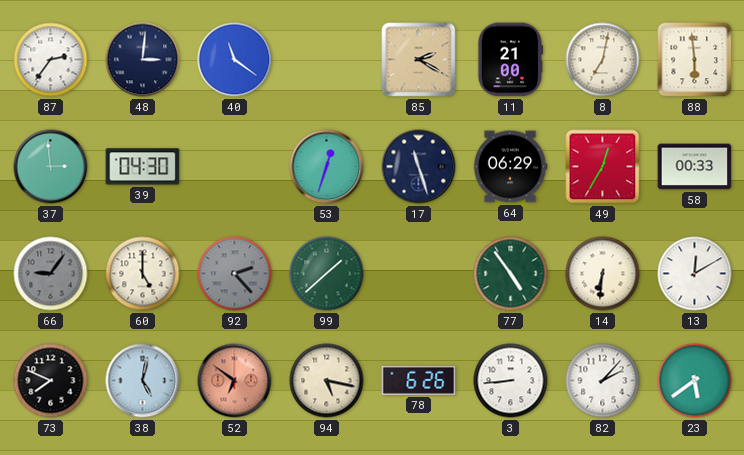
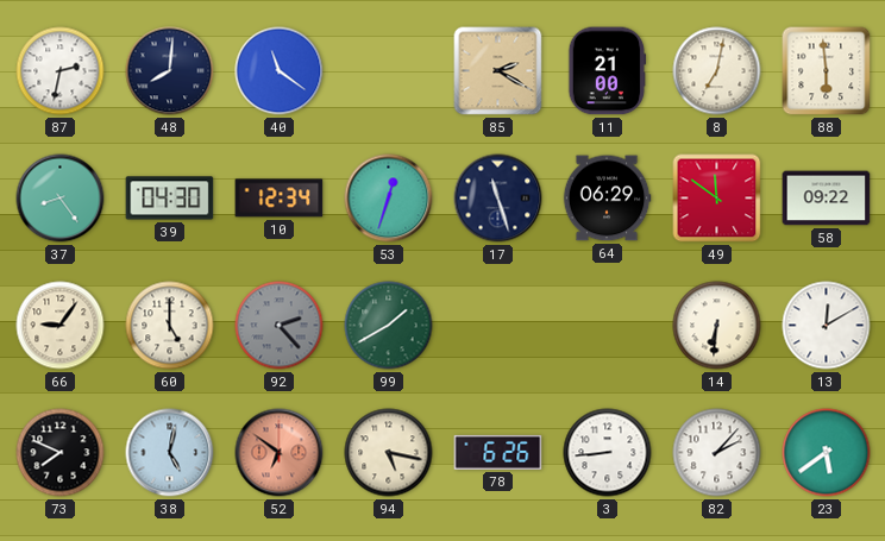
87: 2:36 -> 2:32
48: 3:01 -> 8:01
37: 2:59 -> 8:24
10: none -> 12:34
49: 12:35 -> 11:51
58: 00:33 -> 09:22
66 dial: grey -> cream
99: 1:38 -> 1:40
77: 4:54 -> none
